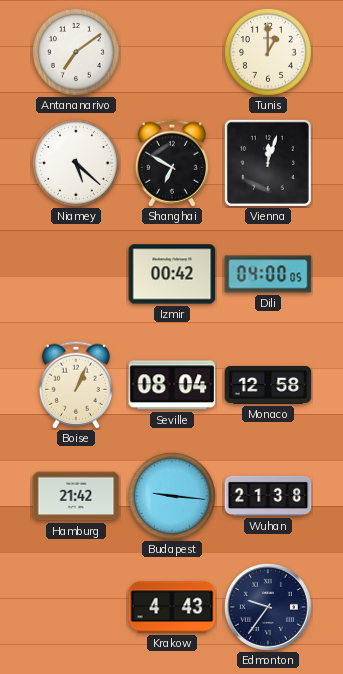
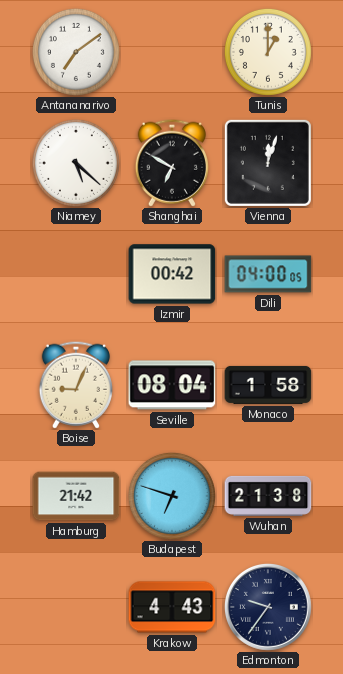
Boise: 1:04 -> 9:04
Monaco: 12:58 -> 1:58
Budapest: 9:16 -> 6:48
